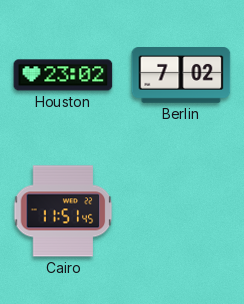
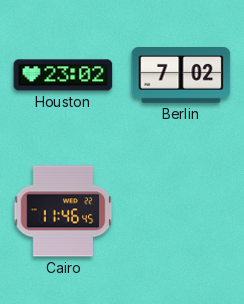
Cairo: 11:51 -> 11:46
